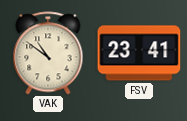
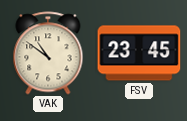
FSV: 23:41 -> 23:45
